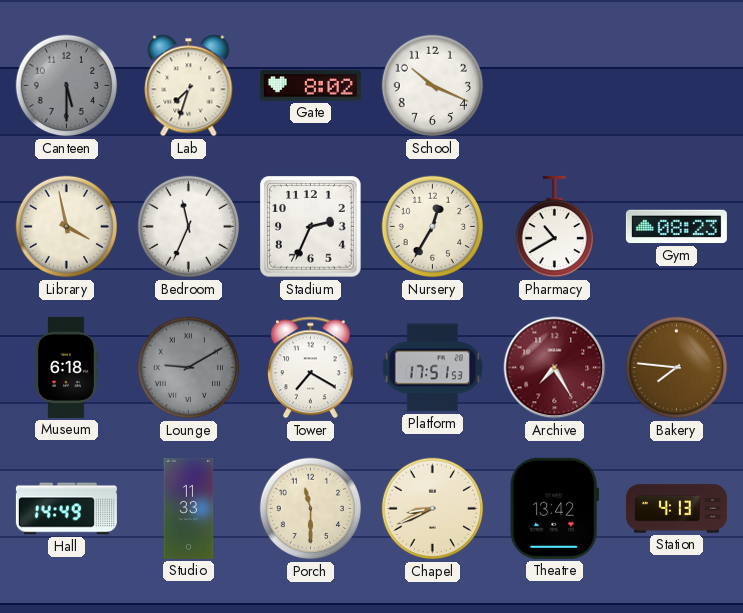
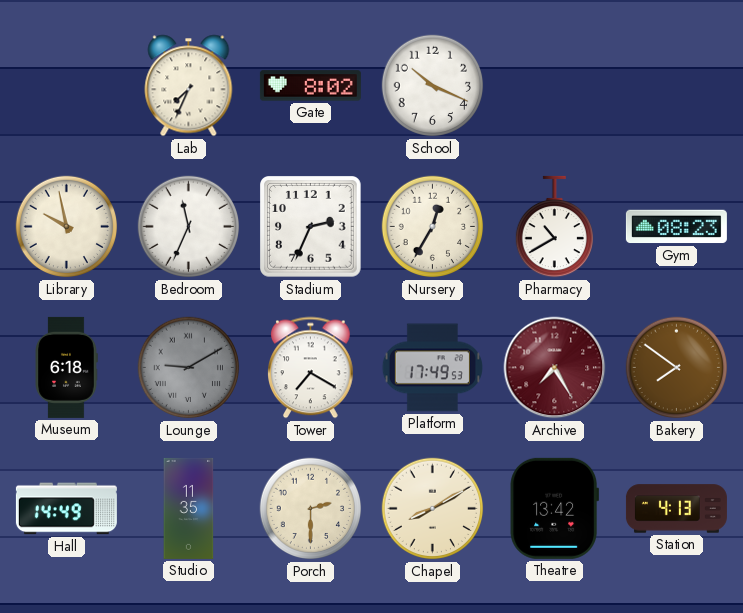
Canteen: 5:30 -> none
Lab: 7:33 -> 7:34
Library: 3:58 -> 9:58
Platform: 17:51 -> 17:49
Bakery: 7:46 -> 7:51
Studio: 11:33 -> 11:35
Porch: 11:30 -> 2:30
Chapel: 8:41 -> 8:10
